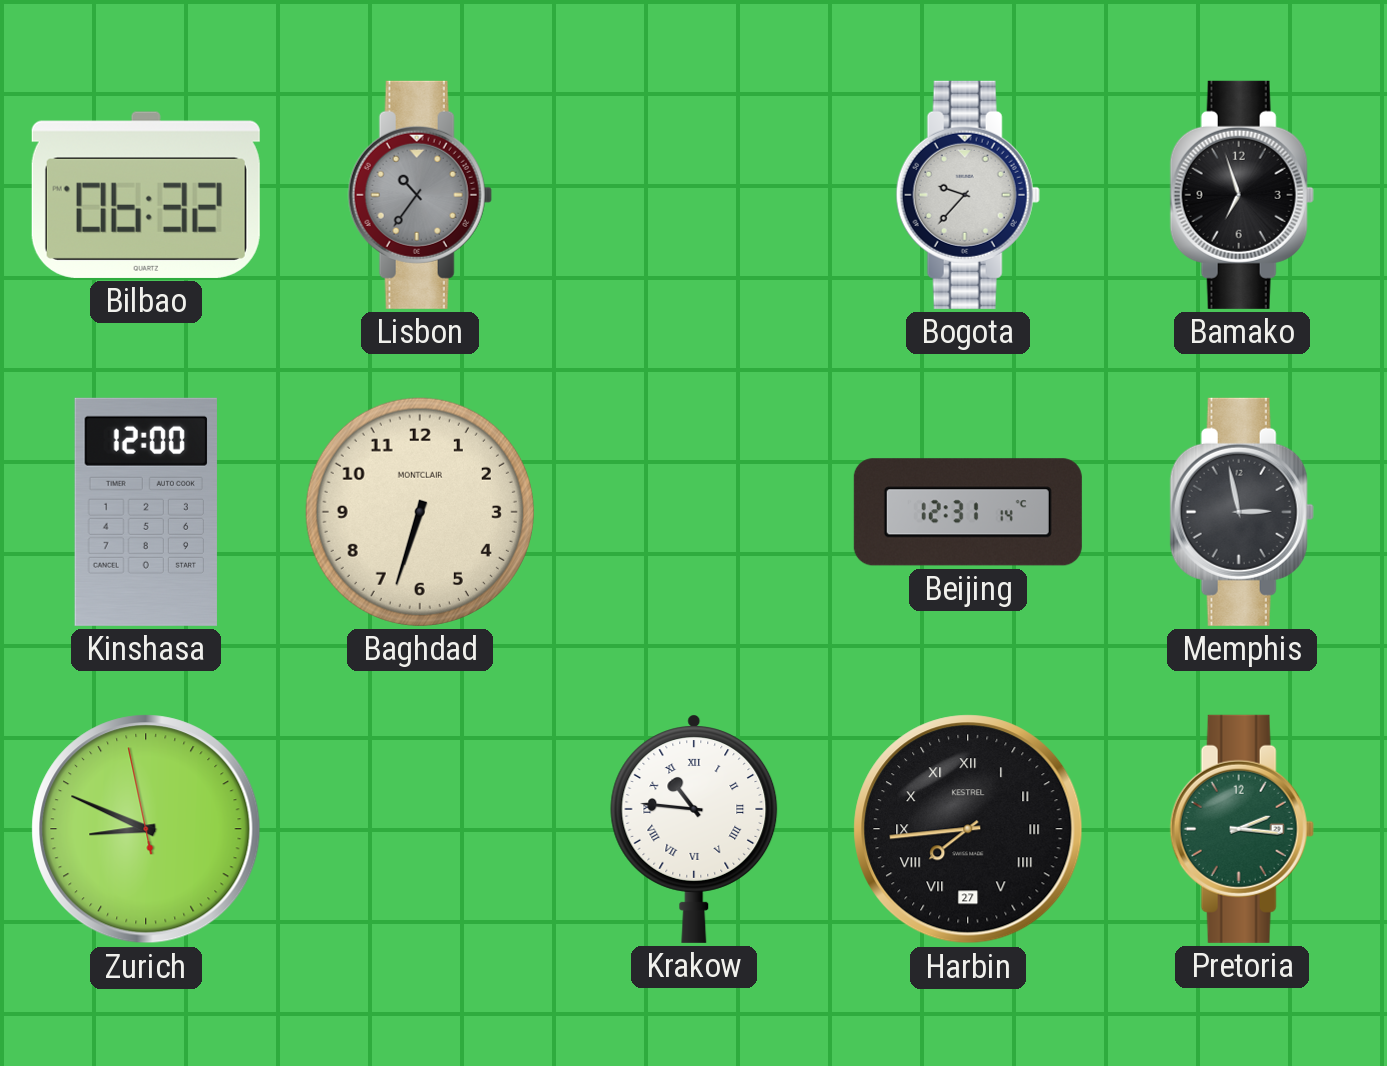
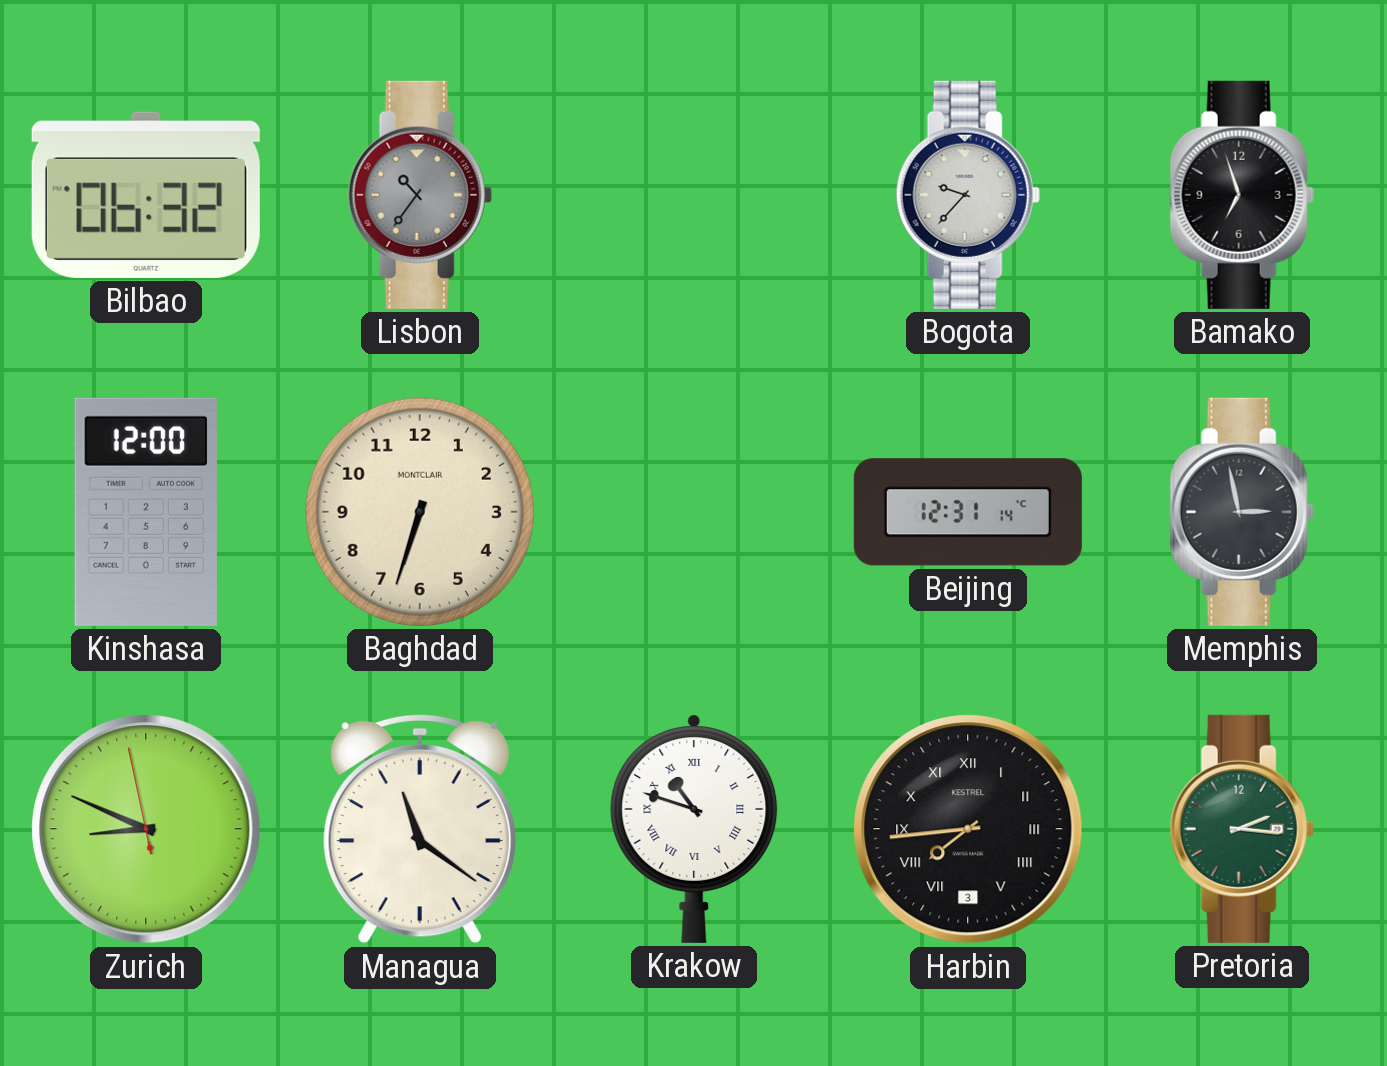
Managua: none -> 11:21
Krakow: 10:46 -> 10:48
Harbin date: 27 -> 3
